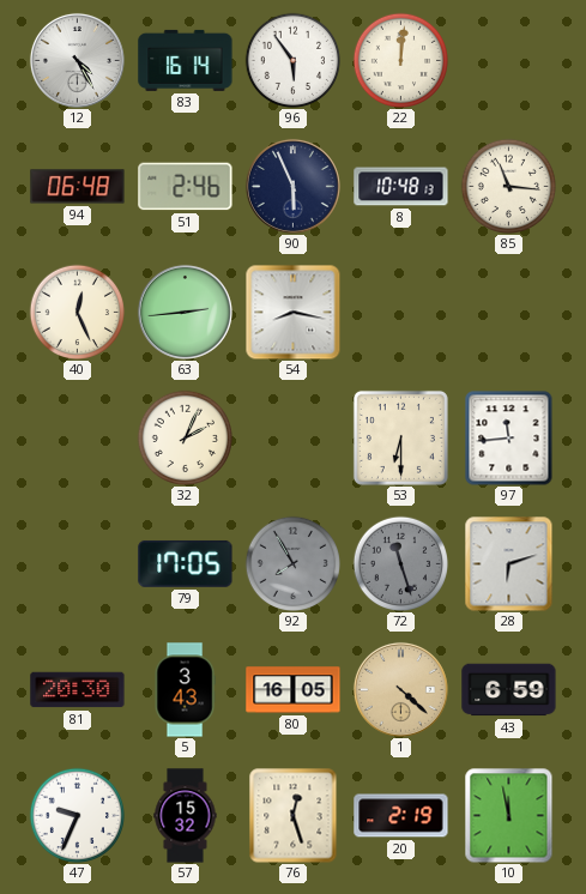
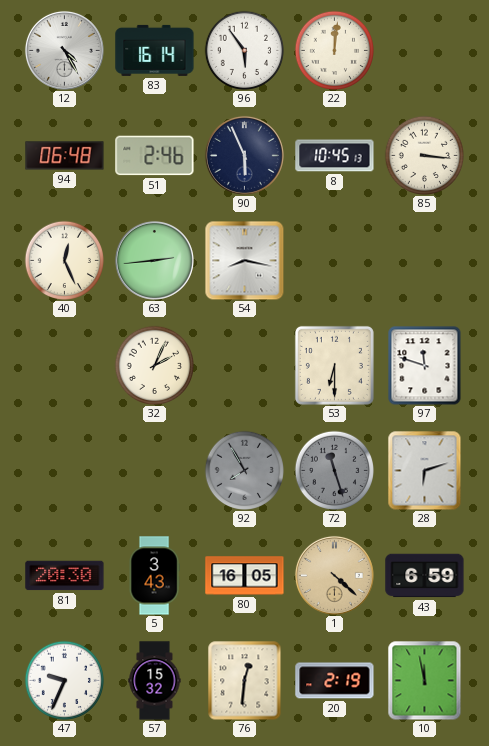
8: 10:48 -> 10:45
85: 11:16 -> 3:16
97: 11:44 -> 11:48
79: 17:05 -> none
76: 12:27 -> 12:31
